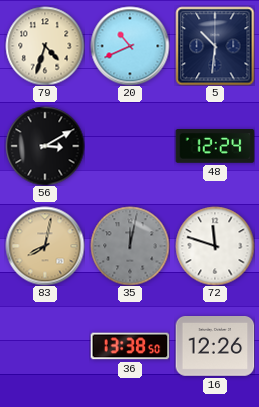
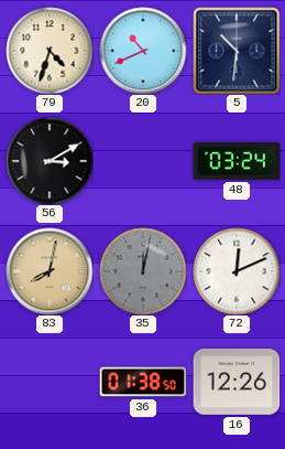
48: 12:24 -> 03:24
72: 11:48 -> 12:11
36: 13:38 -> 01:38
